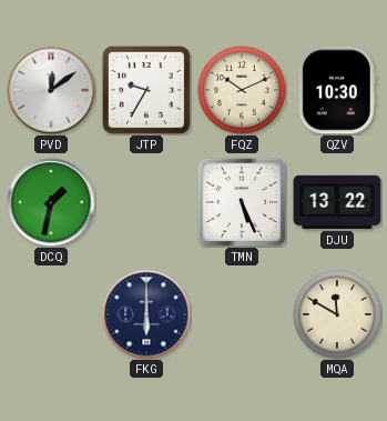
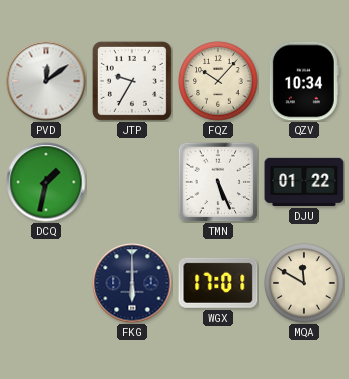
FQZ: 10:11 -> 10:07
QZV: 10:30 -> 10:34
DJU: 13:22 -> 01:22
WGX: none -> 17:01
